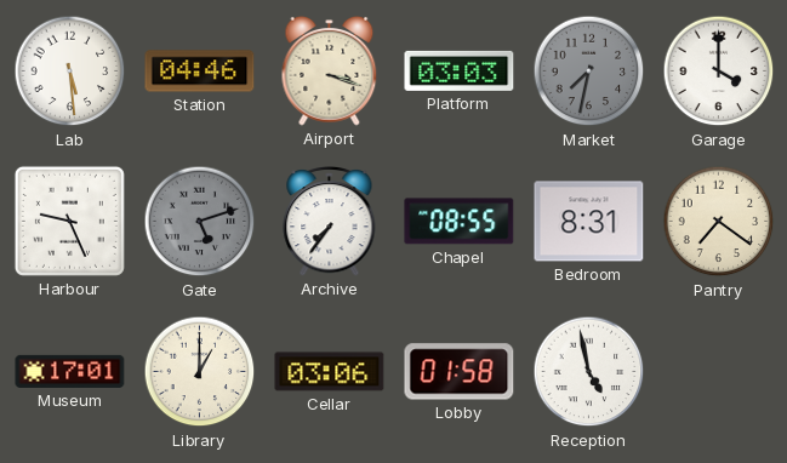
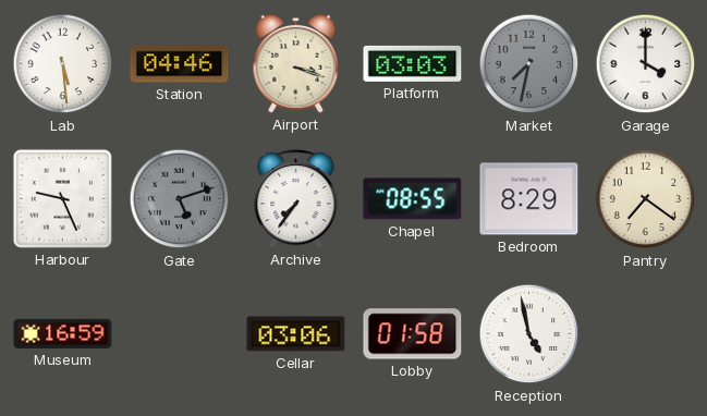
Bedroom: 8:31 -> 8:29
Museum: 17:01 -> 16:59
Library: 1:00 -> none
